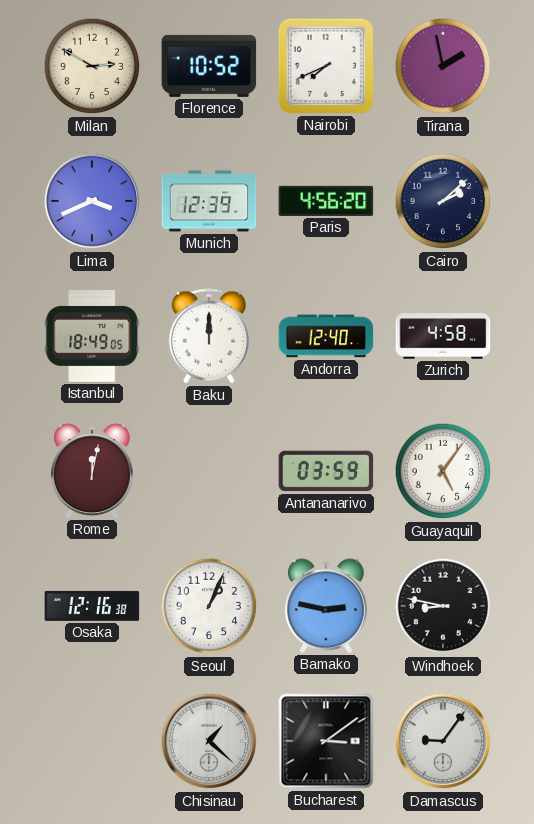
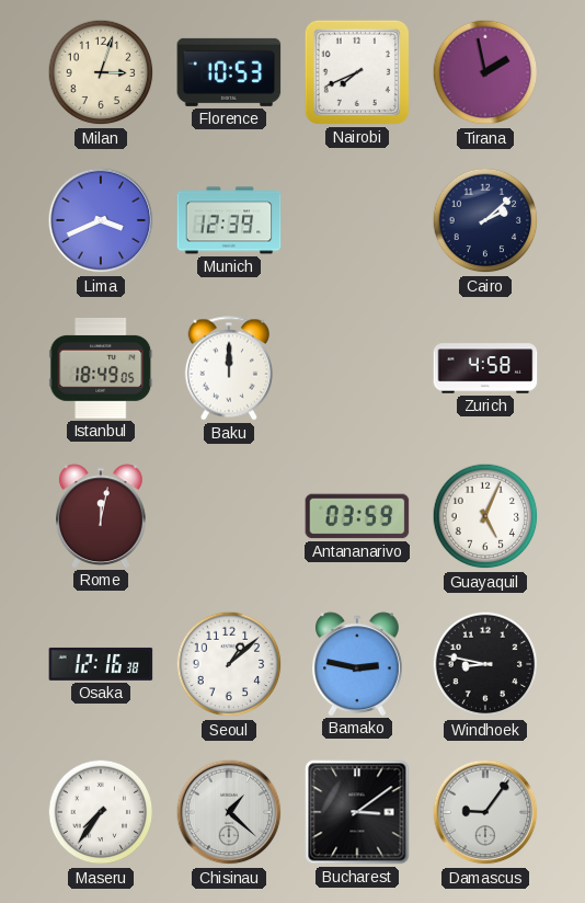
Milan: 2:50 -> 3:03
Florence: 10:52 -> 10:53
Paris: 4:56 -> none
Andorra: 12:40 -> none
Guayaquil: 5:06 -> 5:04
Seoul: 1:04 -> 1:08
Maseru: none -> 7:36
